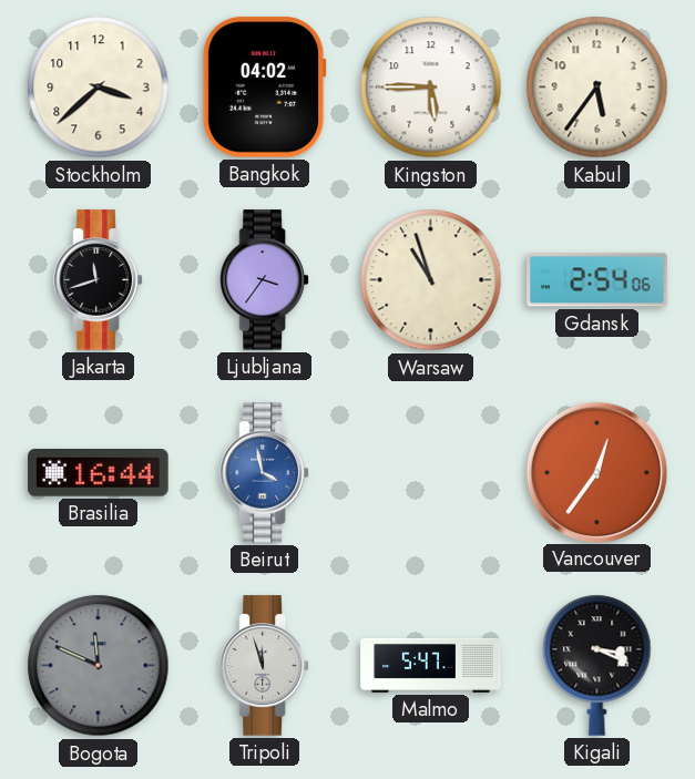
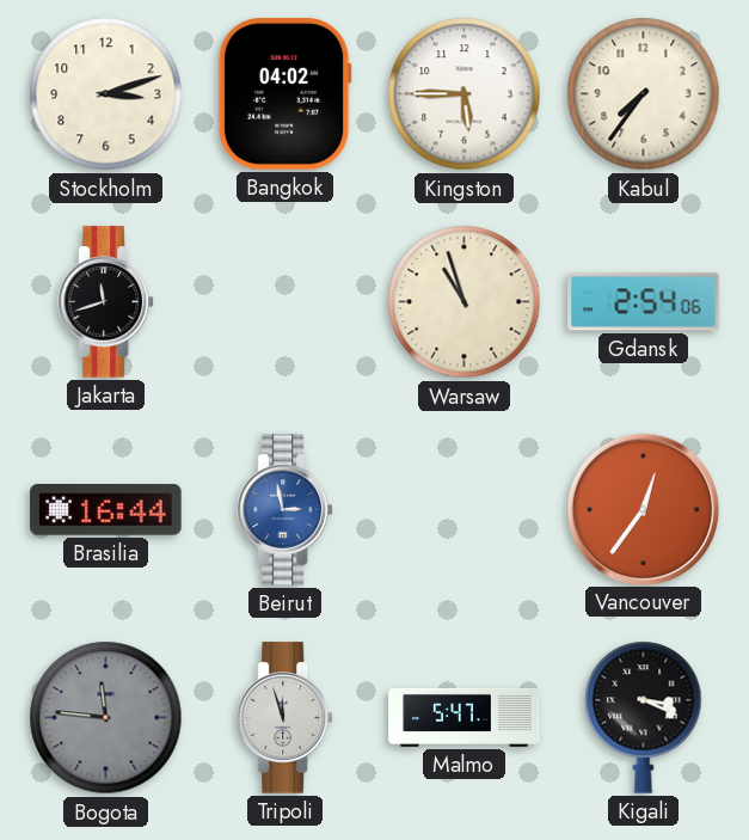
Stockholm: 3:38 -> 3:12
Kabul: 5:36 -> 7:36
Ljubljana: 3:36 -> none
Beirut: 3:58 -> 2:58
Bogota: 11:49 -> 11:46
